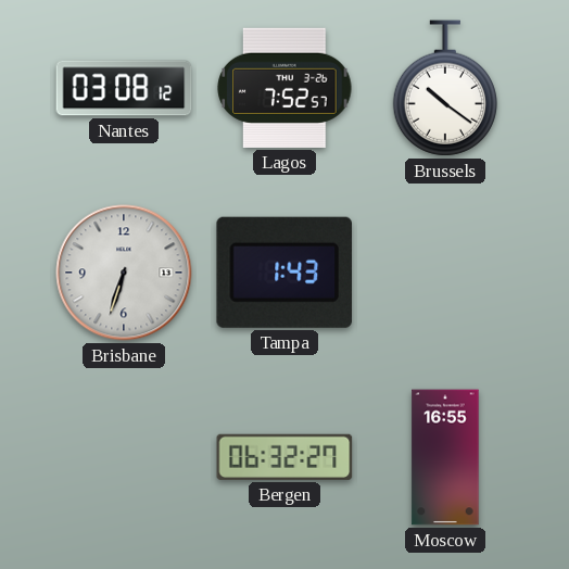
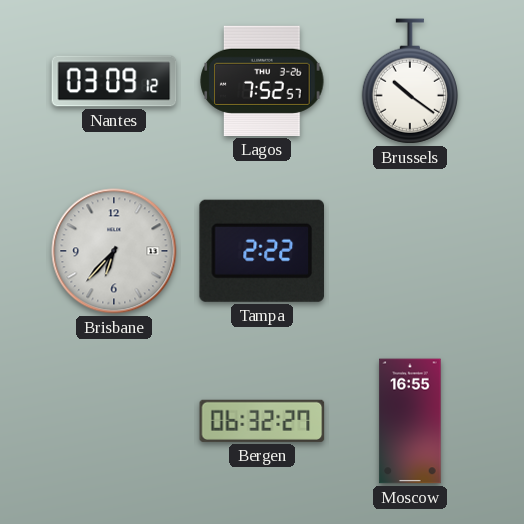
Nantes: 03:08 -> 03:09
Brisbane: 6:33 -> 6:37
Tampa: 1:43 -> 2:22
